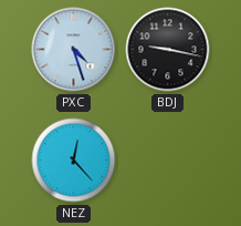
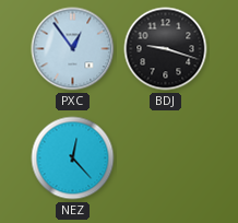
PXC: 4:27 -> 12:54
BDJ: 9:17 -> 9:18
